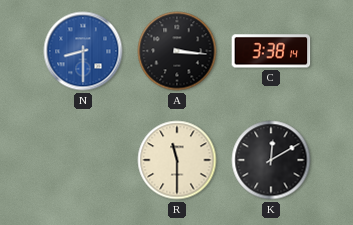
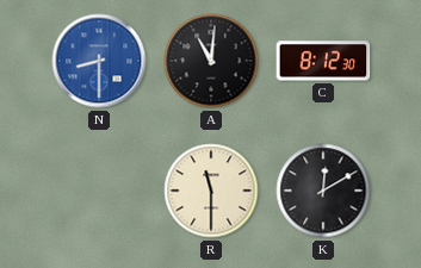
A: 3:16 -> 11:01
C: 3:38 -> 8:12
